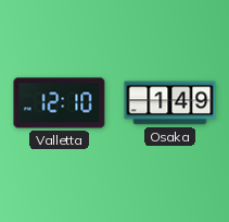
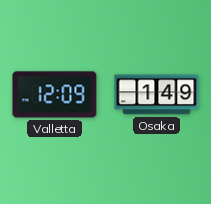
Valletta: 12:10 -> 12:09
